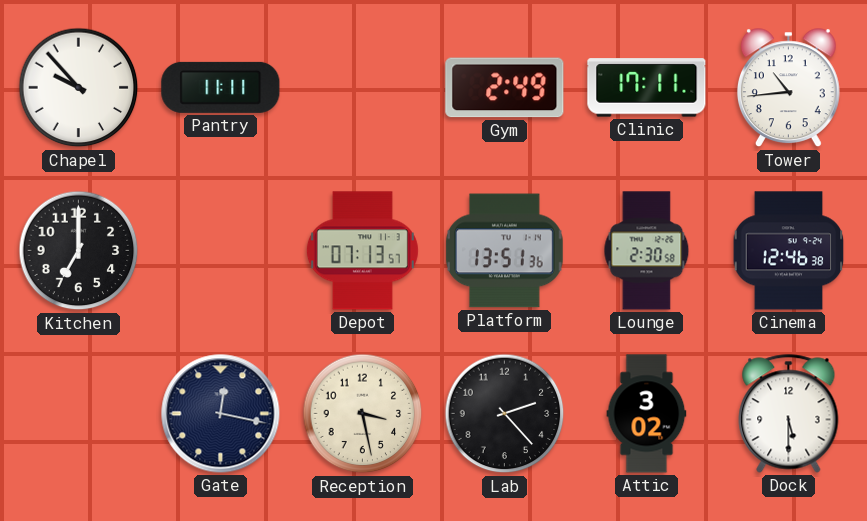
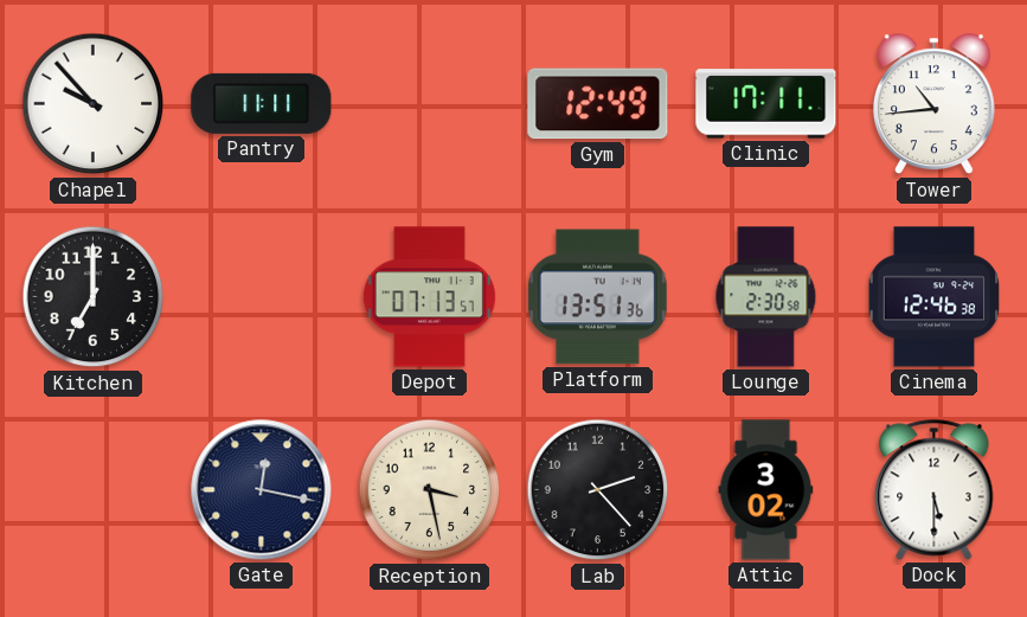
Gym: 2:49 -> 12:49
